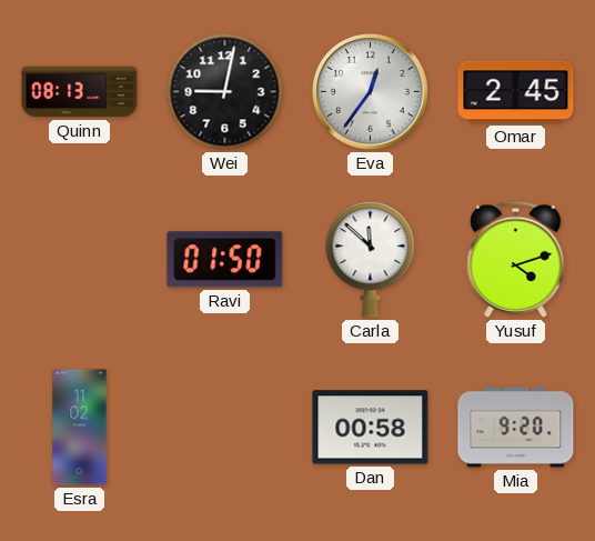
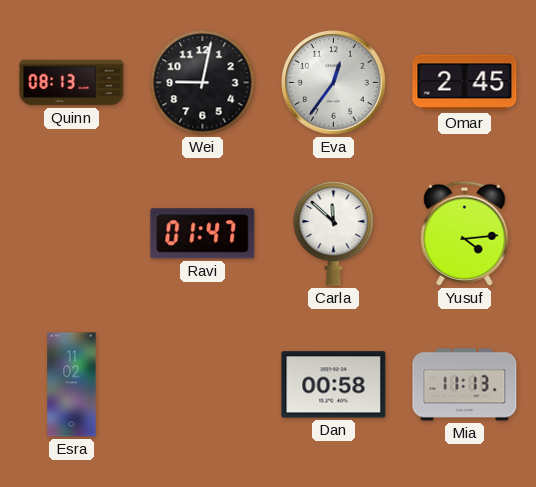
Ravi: 01:50 -> 01:47
Yusuf: 4:12 -> 4:14
Mia: 9:20 -> 11:13
